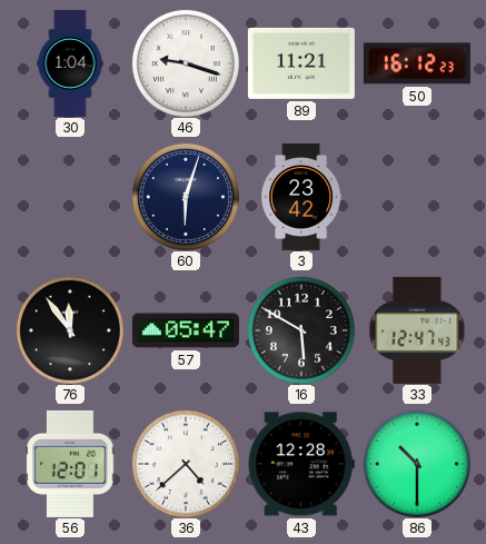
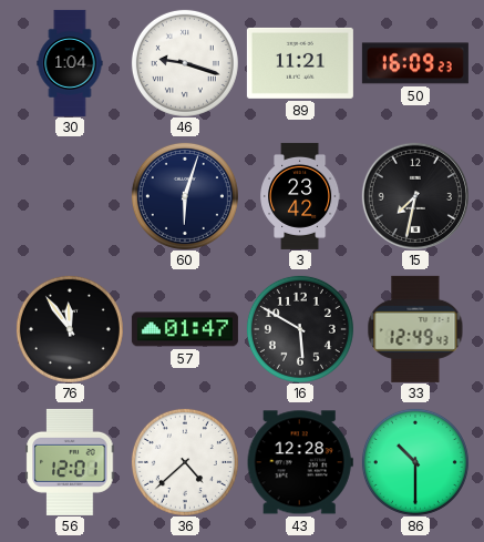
50: 16:12 -> 16:09
15: none -> 7:32
57: 05:47 -> 01:47
33: 12:47 -> 12:49
